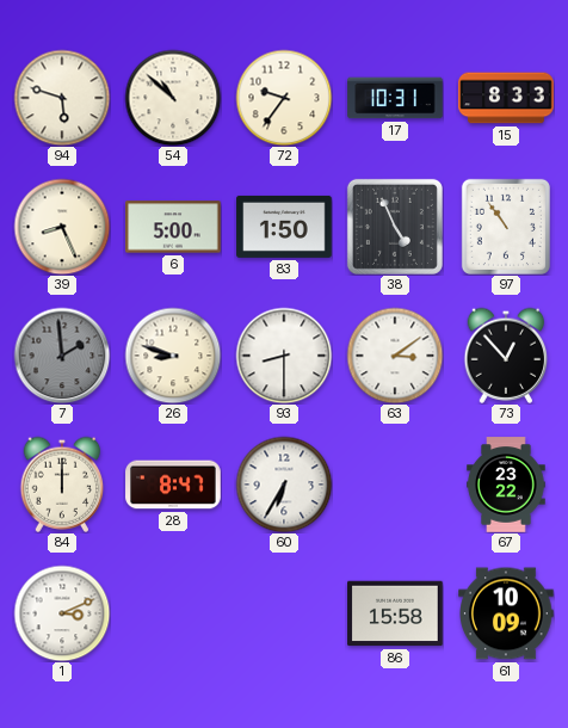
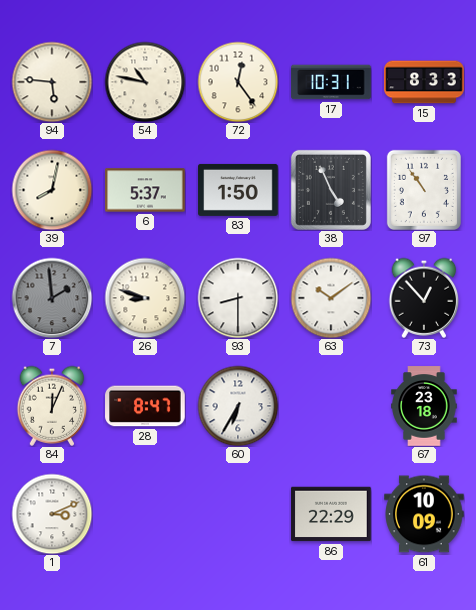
94: 5:48 -> 5:46
54: 10:52 -> 10:47
72: 9:36 -> 12:24
39: 8:26 -> 8:02
6: 5:00 -> 5:37
63: 3:09 -> 10:09
84: 12:00 -> 12:04
67: 23:22 -> 23:18
86: 15:58 -> 22:29
